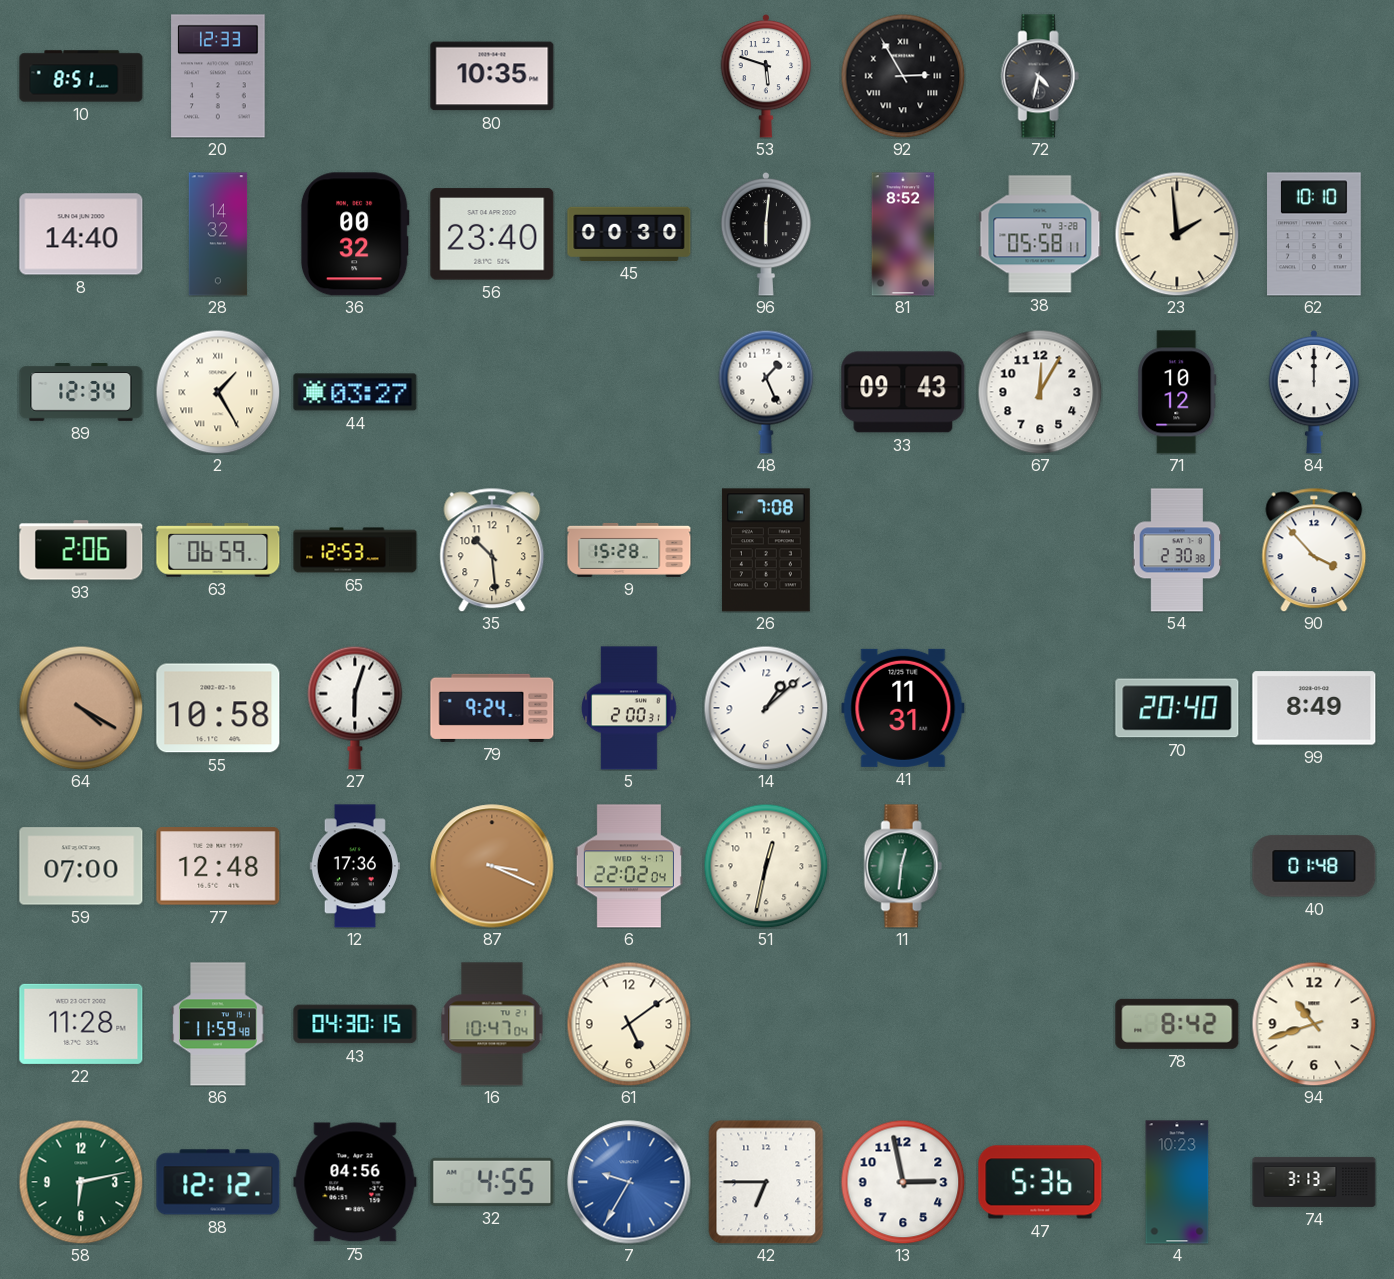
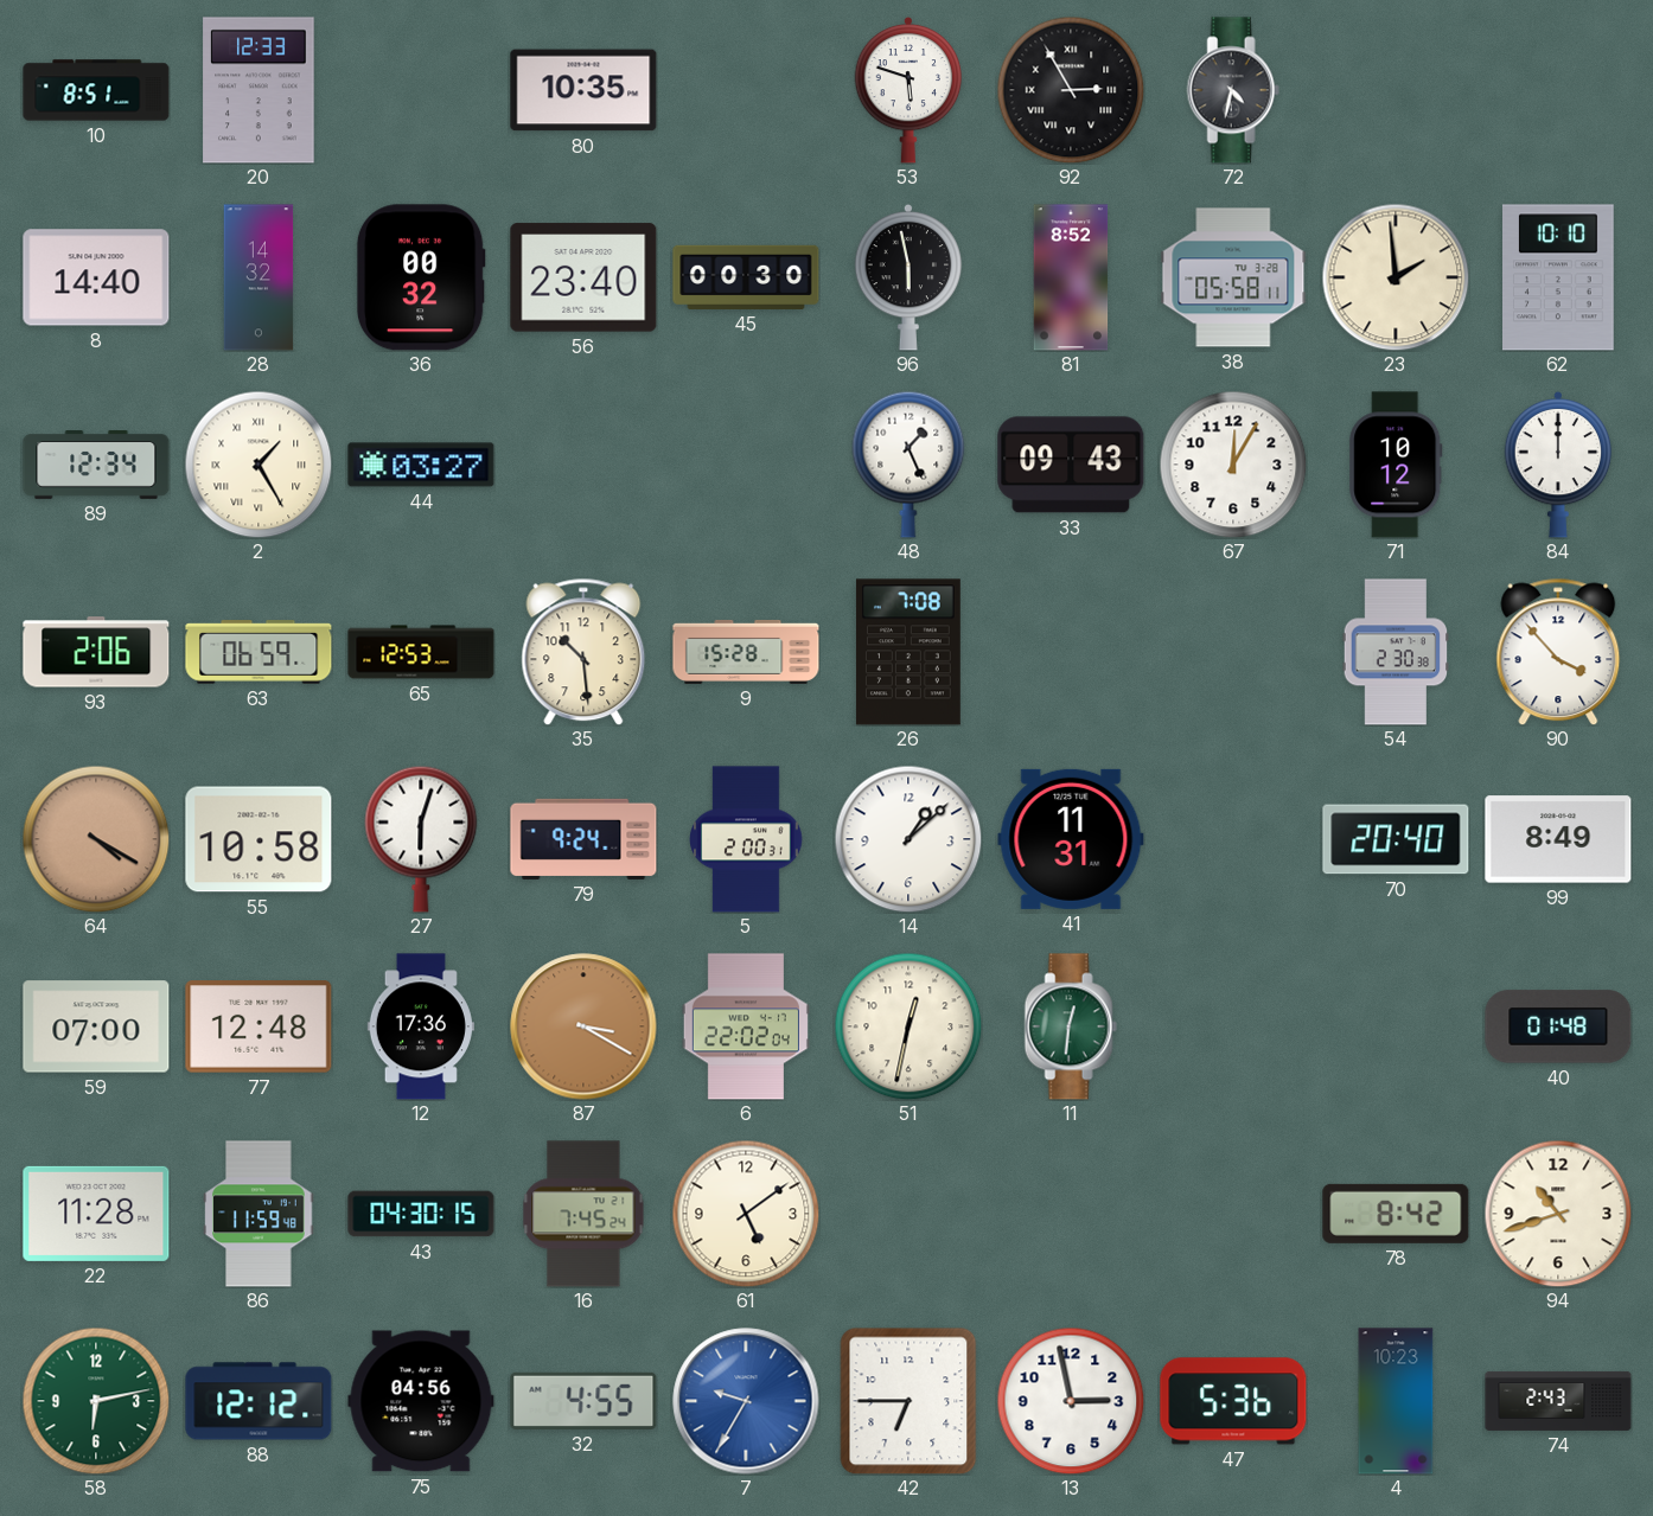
96: 6:01 -> 5:58
87: 3:19 -> 3:20
16: 10:47 -> 7:45
74: 3:13 -> 2:43
